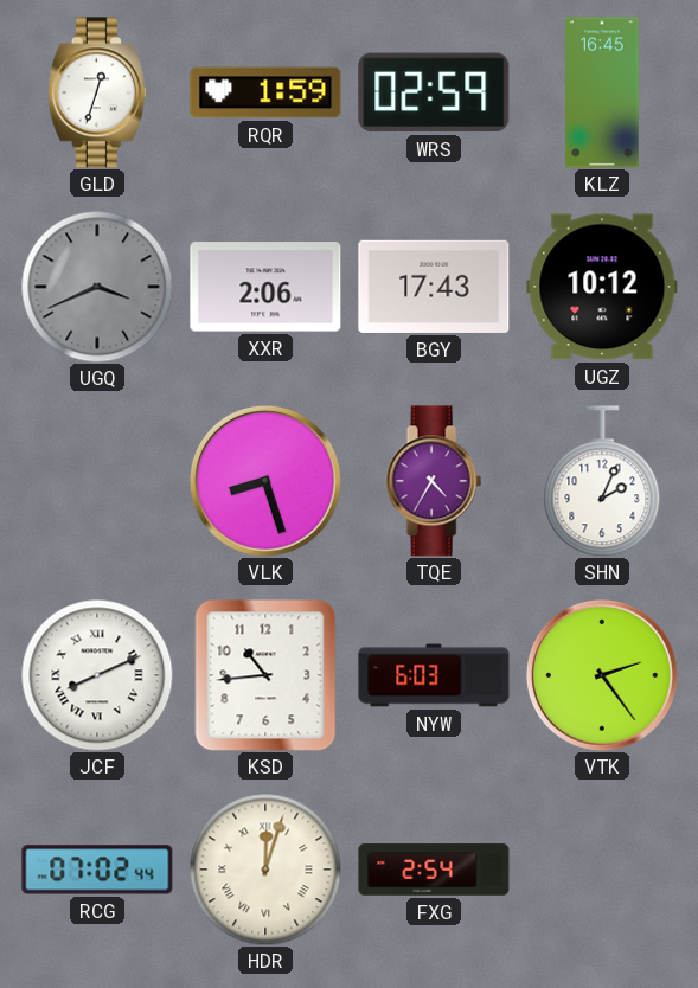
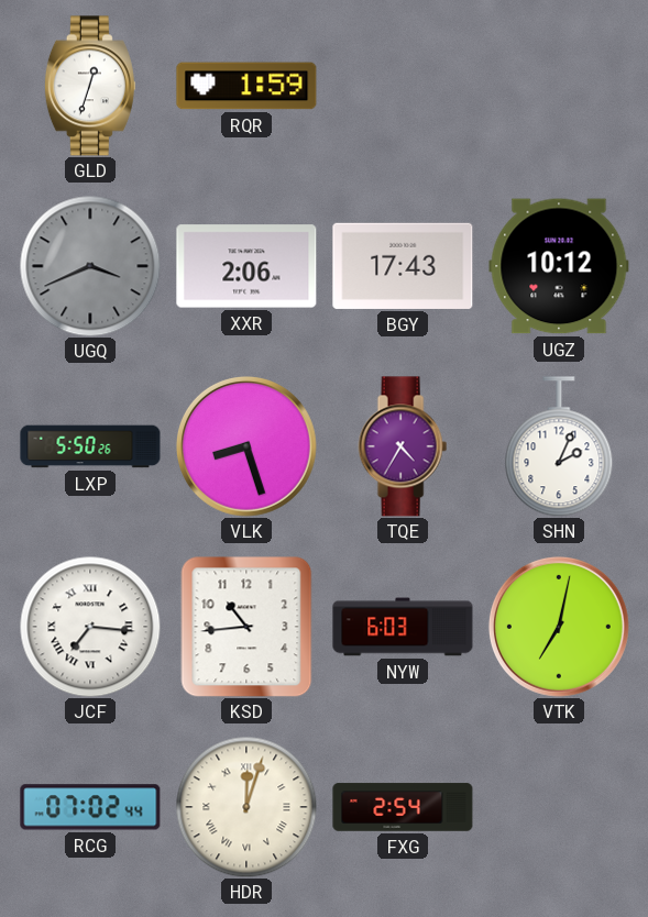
WRS: 02:59 -> none
KLZ: 16:45 -> none
LXP: none -> 5:50
JCF: 8:11 -> 7:16
VTK: 2:24 -> 7:02
